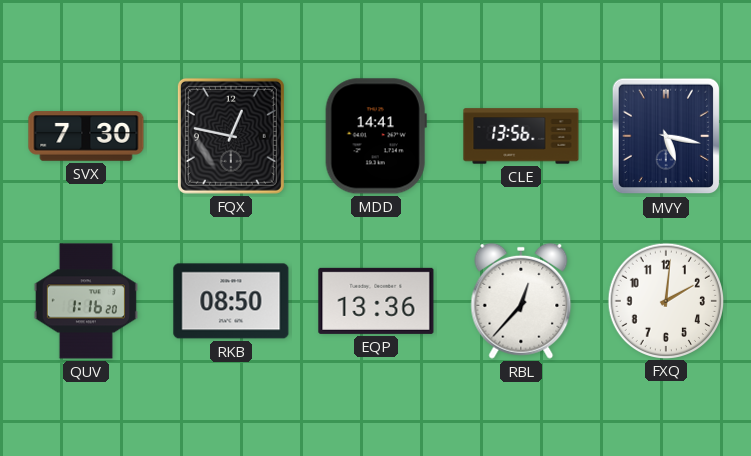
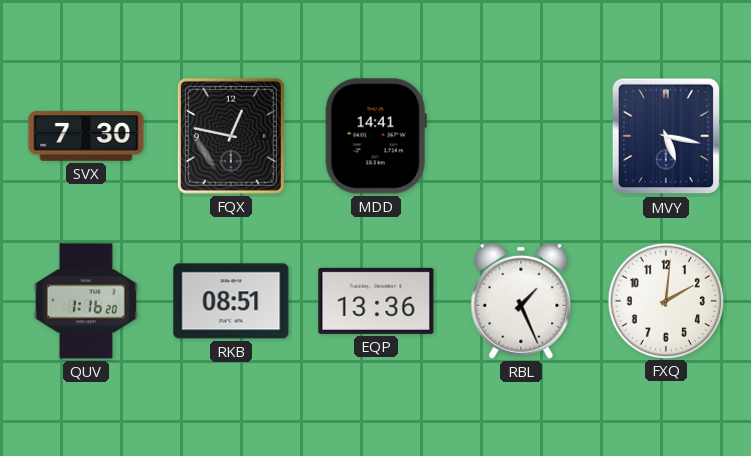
CLE: 13:56 -> none
RKB: 08:50 -> 08:51
RBL: 12:37 -> 1:26
